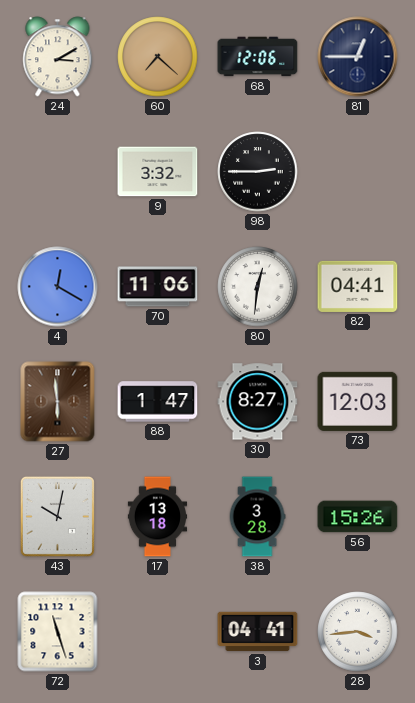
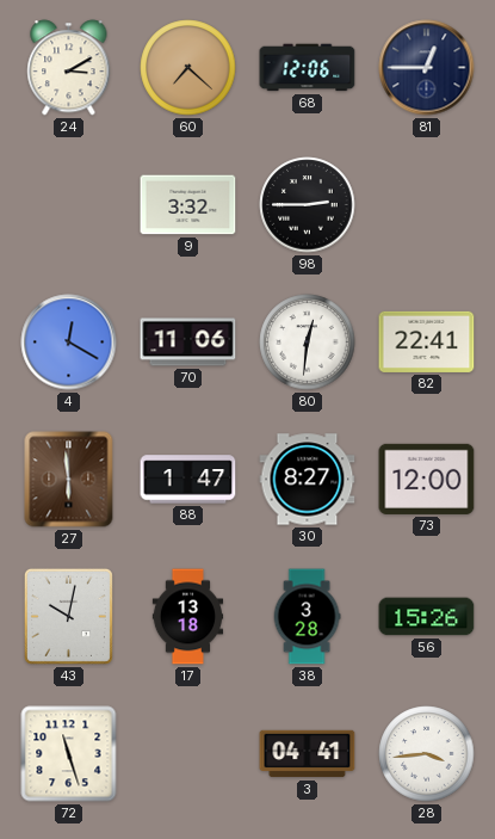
82: 04:41 -> 22:41
73: 12:03 -> 12:00
